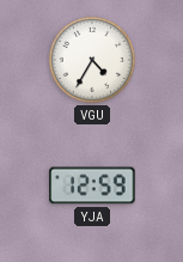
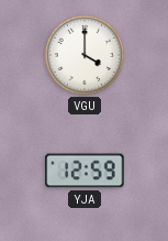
VGU: 4:35 -> 4:00
